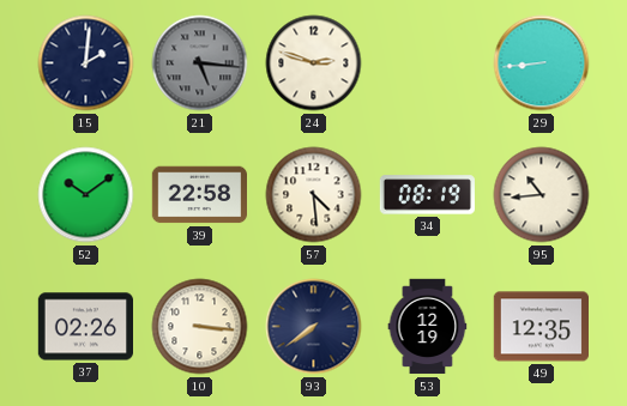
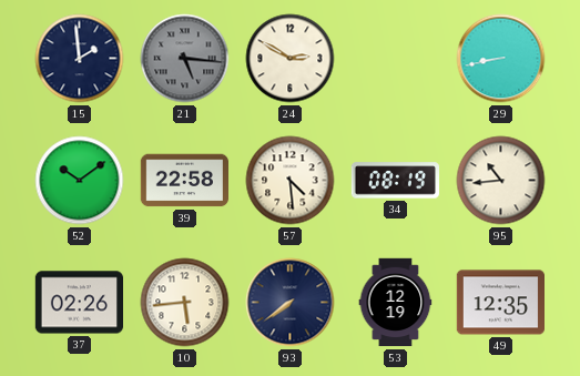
15: 2:01 -> 1:59
24: 2:48 -> 2:50
29: 8:44 -> 8:43
10: 3:16 -> 5:44
